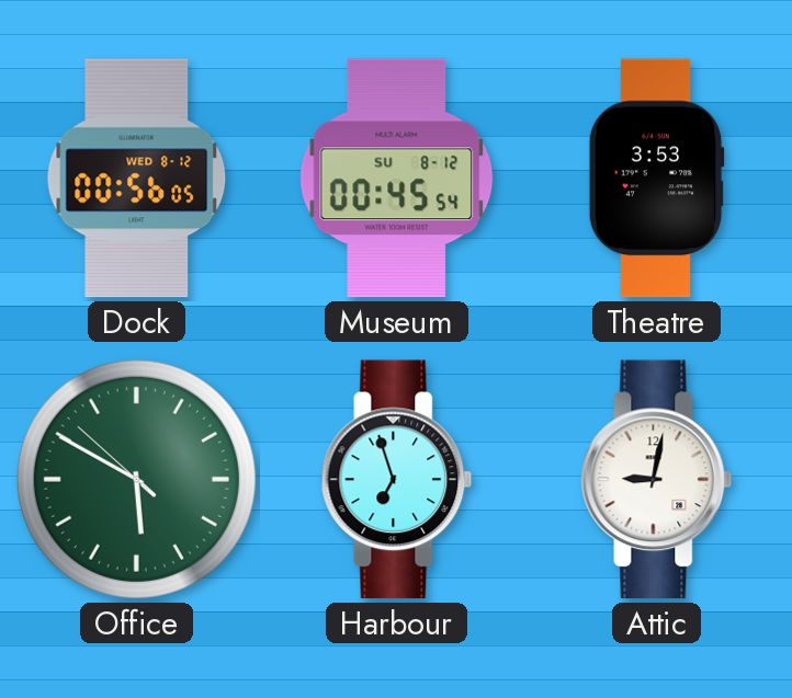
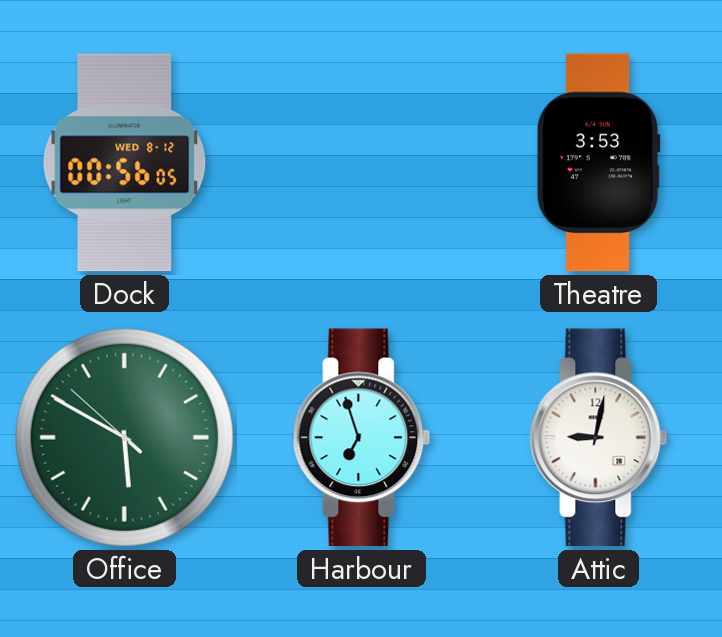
Museum: 00:45 -> none
